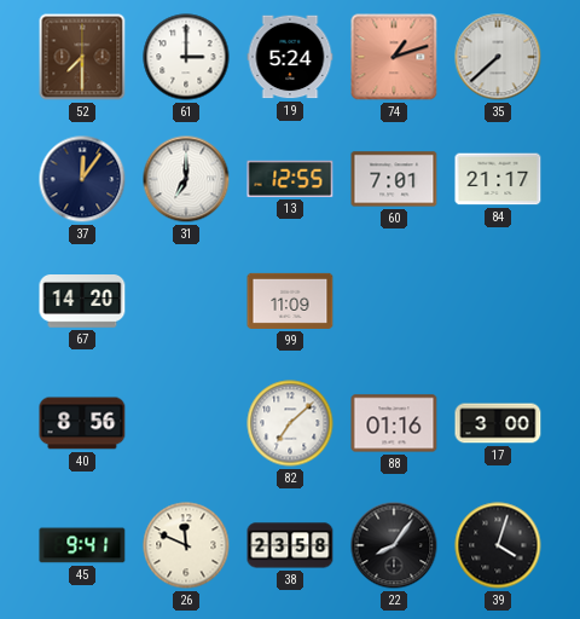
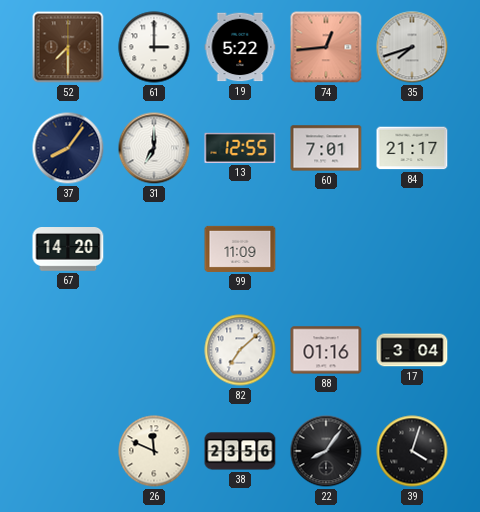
19: 5:24 -> 5:22
74: 1:12 -> 12:44
35: 7:38 -> 7:42
37: 12:06 -> 8:06
40: 8:56 -> none
17: 3:00 -> 3:04
45: 9:41 -> none
38: 23:58 -> 23:56
